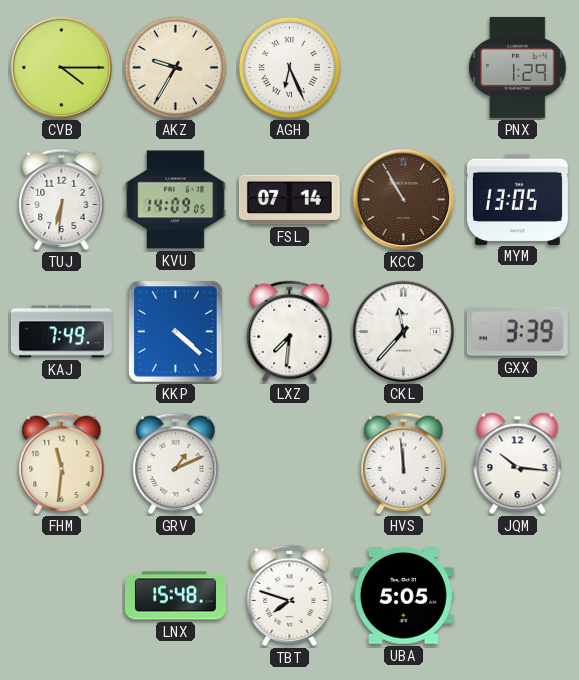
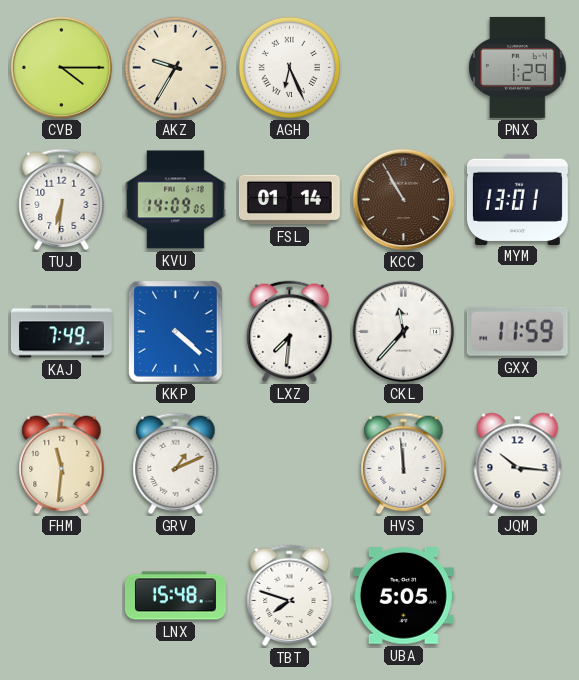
FSL: 07:14 -> 01:14
MYM: 13:05 -> 13:01
GXX: 3:39 -> 11:59
